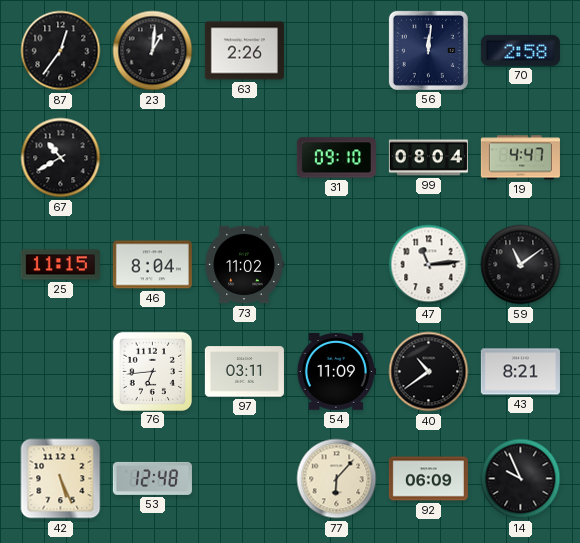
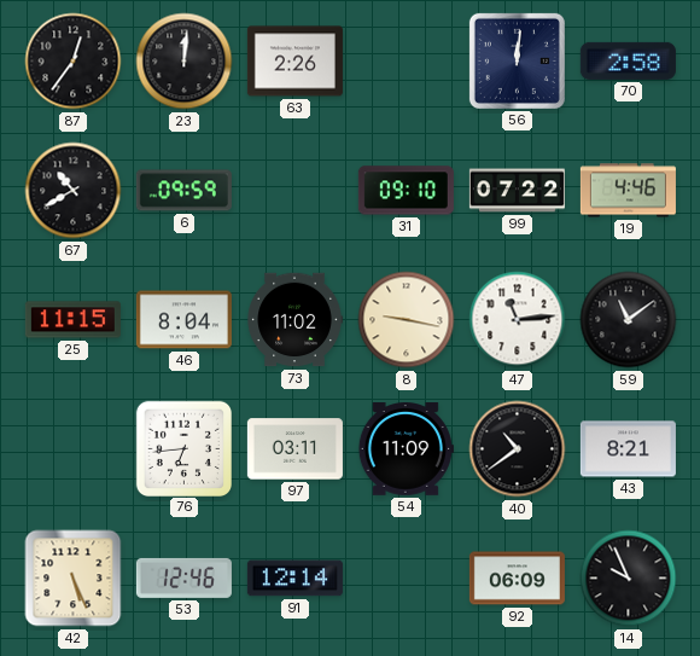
23: 1:01 -> 12:01
6: none -> 09:59
99: 08:04 -> 07:22
19: 4:47 -> 4:46
8: none -> 9:17
53: 12:48 -> 12:46
91: none -> 12:14
77: 6:07 -> none
